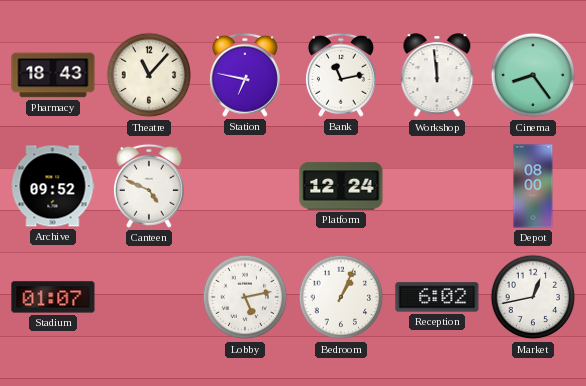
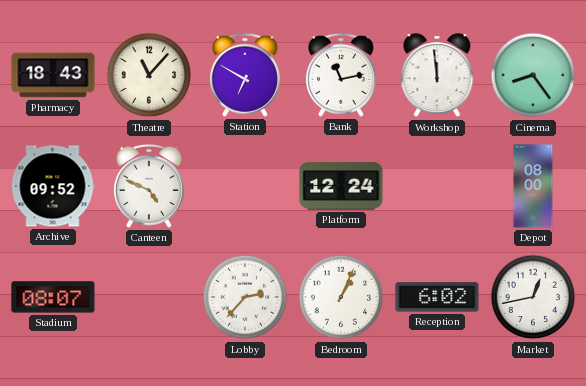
Station: 6:47 -> 6:50
Stadium: 01:07 -> 08:07
Lobby: 5:13 -> 2:37
